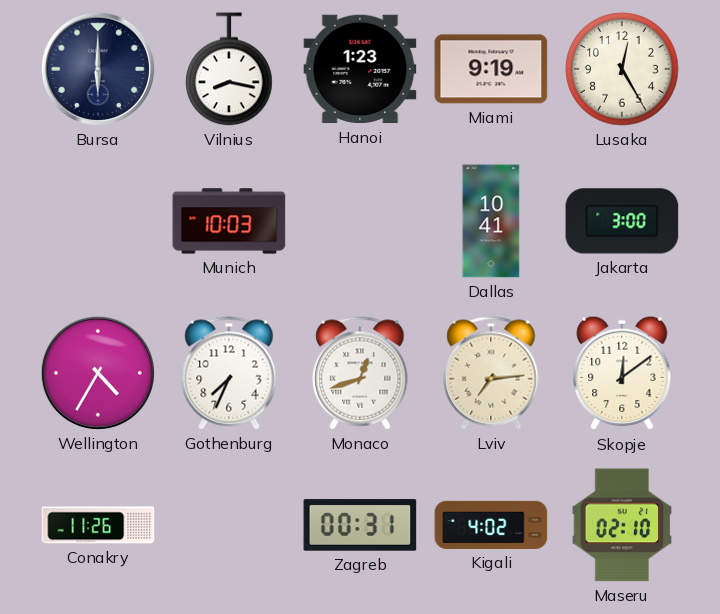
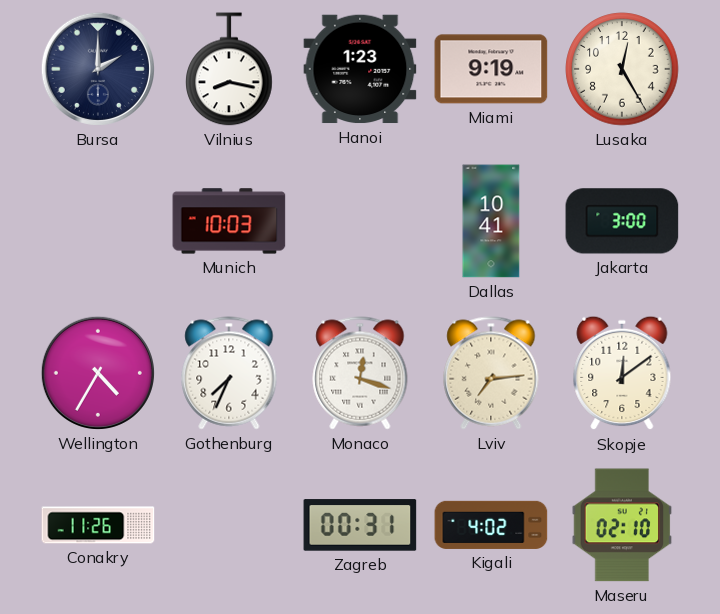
Bursa: 6:00 -> 2:00
Monaco: 12:42 -> 12:18
